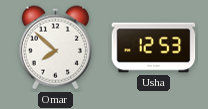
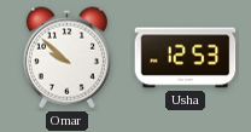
Omar: 7:52 -> 9:52
